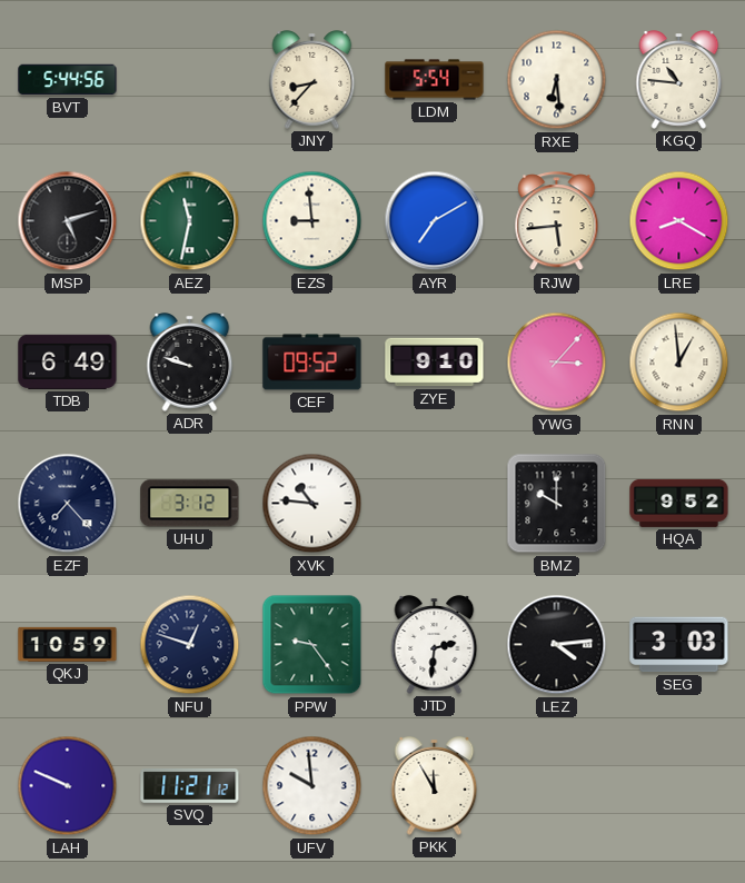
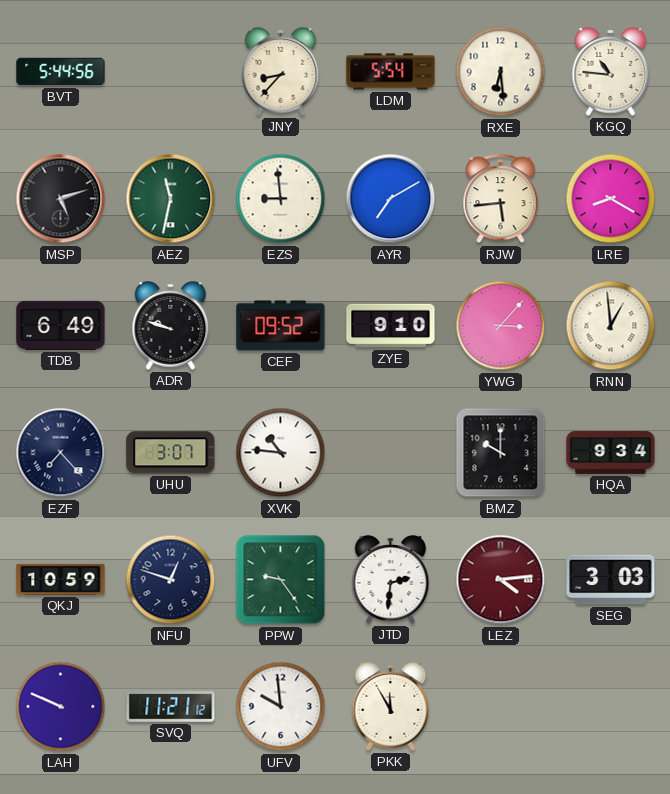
UHU: 3:12 -> 3:07
HQA: 9:52 -> 9:34
LEZ dial: black -> burgundy
